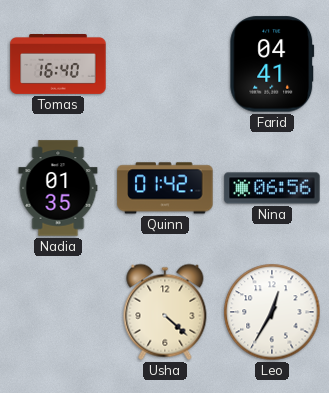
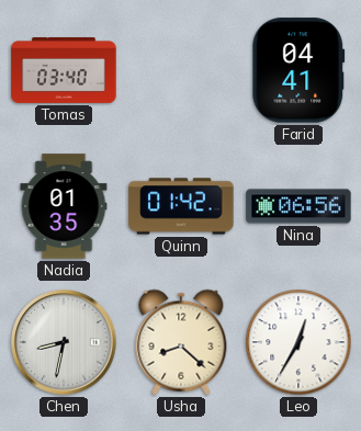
Tomas: 16:40 -> 03:40
Chen: none -> 8:32
Usha: 4:22 -> 8:22
